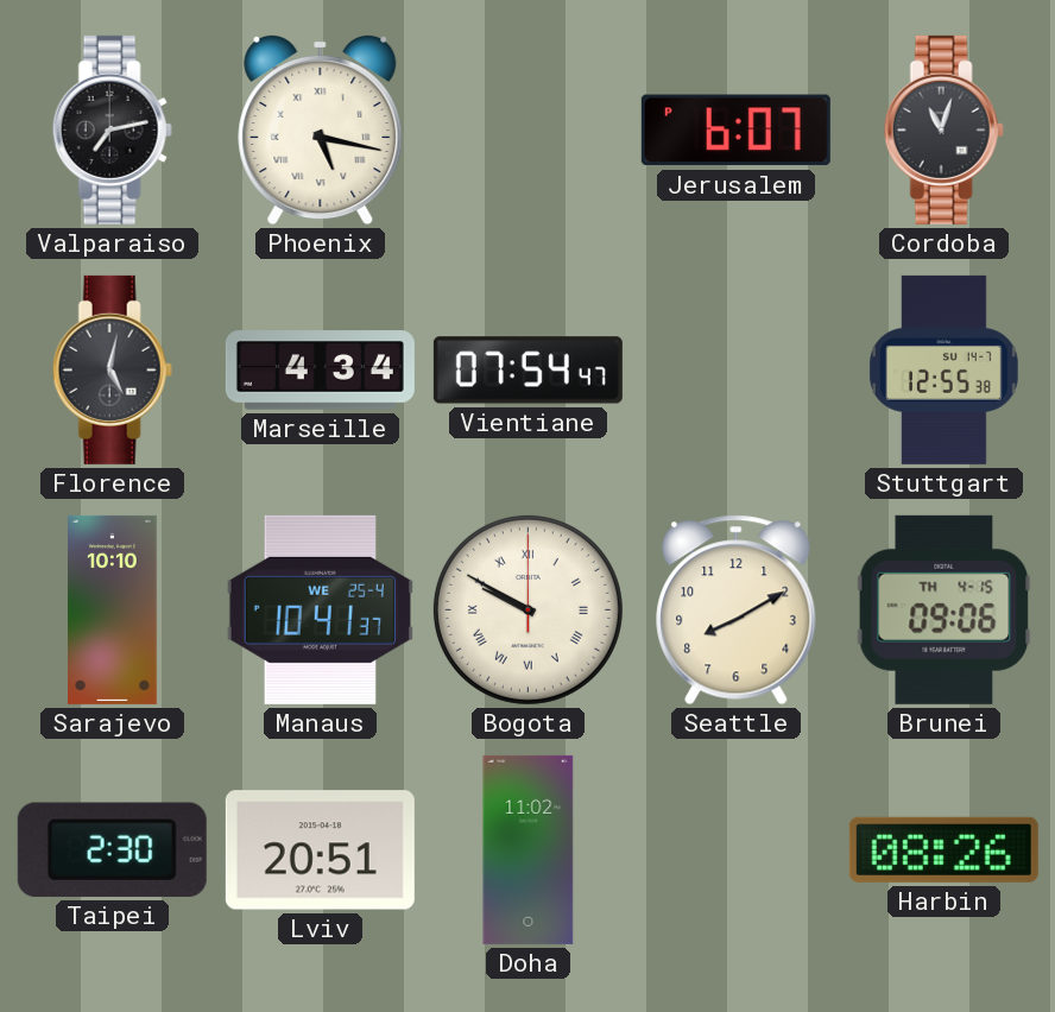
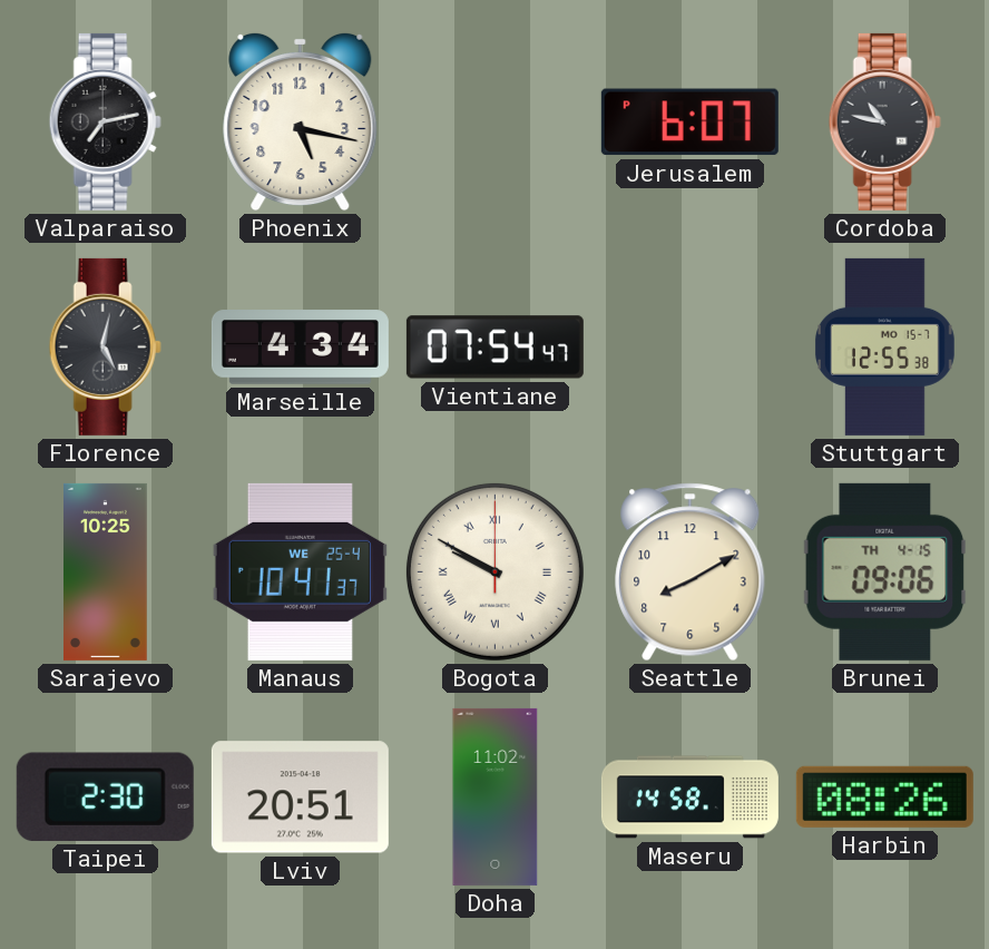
Phoenix numerals: Roman -> Arabic
Cordoba: 11:03 -> 10:47
Stuttgart date: SU 14-7 -> MO 15-7
Sarajevo: 10:10 -> 10:25
Maseru: none -> 14:58
